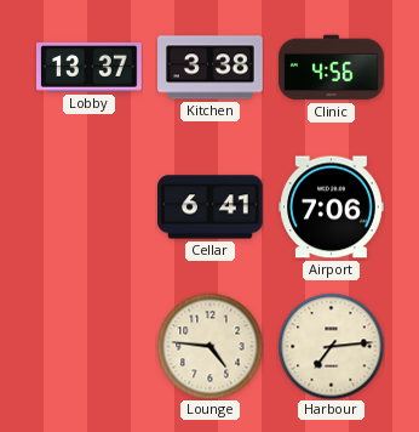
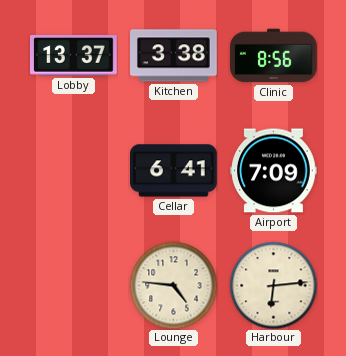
Clinic: 4:56 -> 8:56
Airport: 7:06 -> 7:09
Harbour: 7:14 -> 6:14
